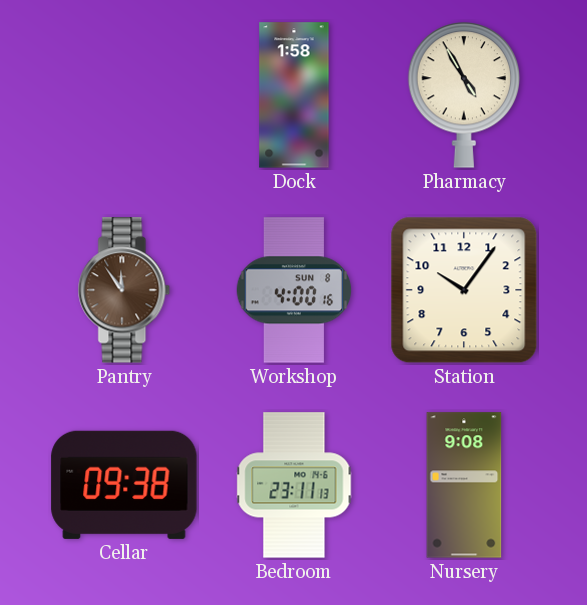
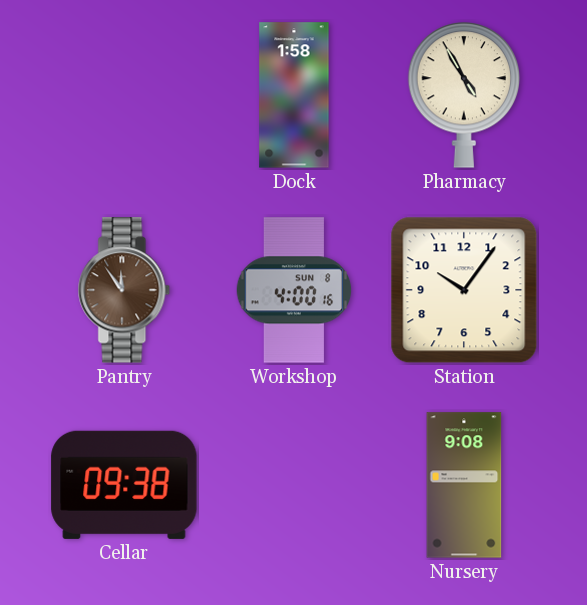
Bedroom: 23:11 -> none
